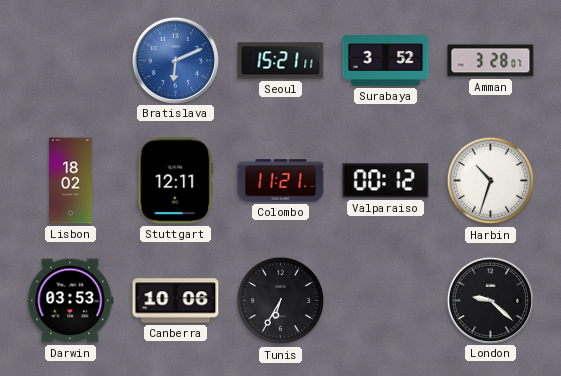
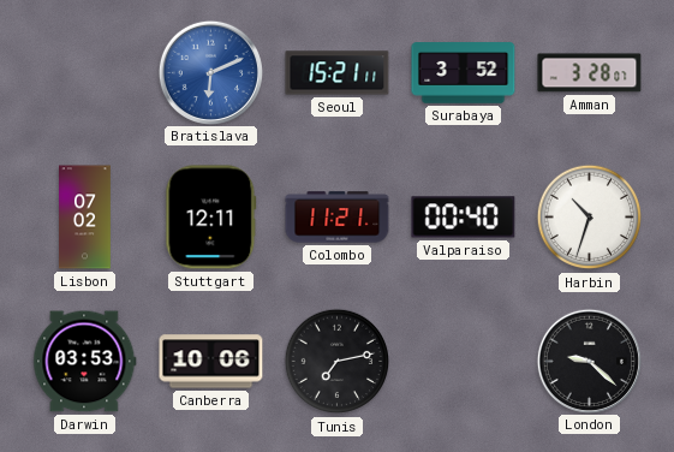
Lisbon: 18:02 -> 07:02
Valparaiso: 00:12 -> 00:40
Tunis: 6:35 -> 7:13
